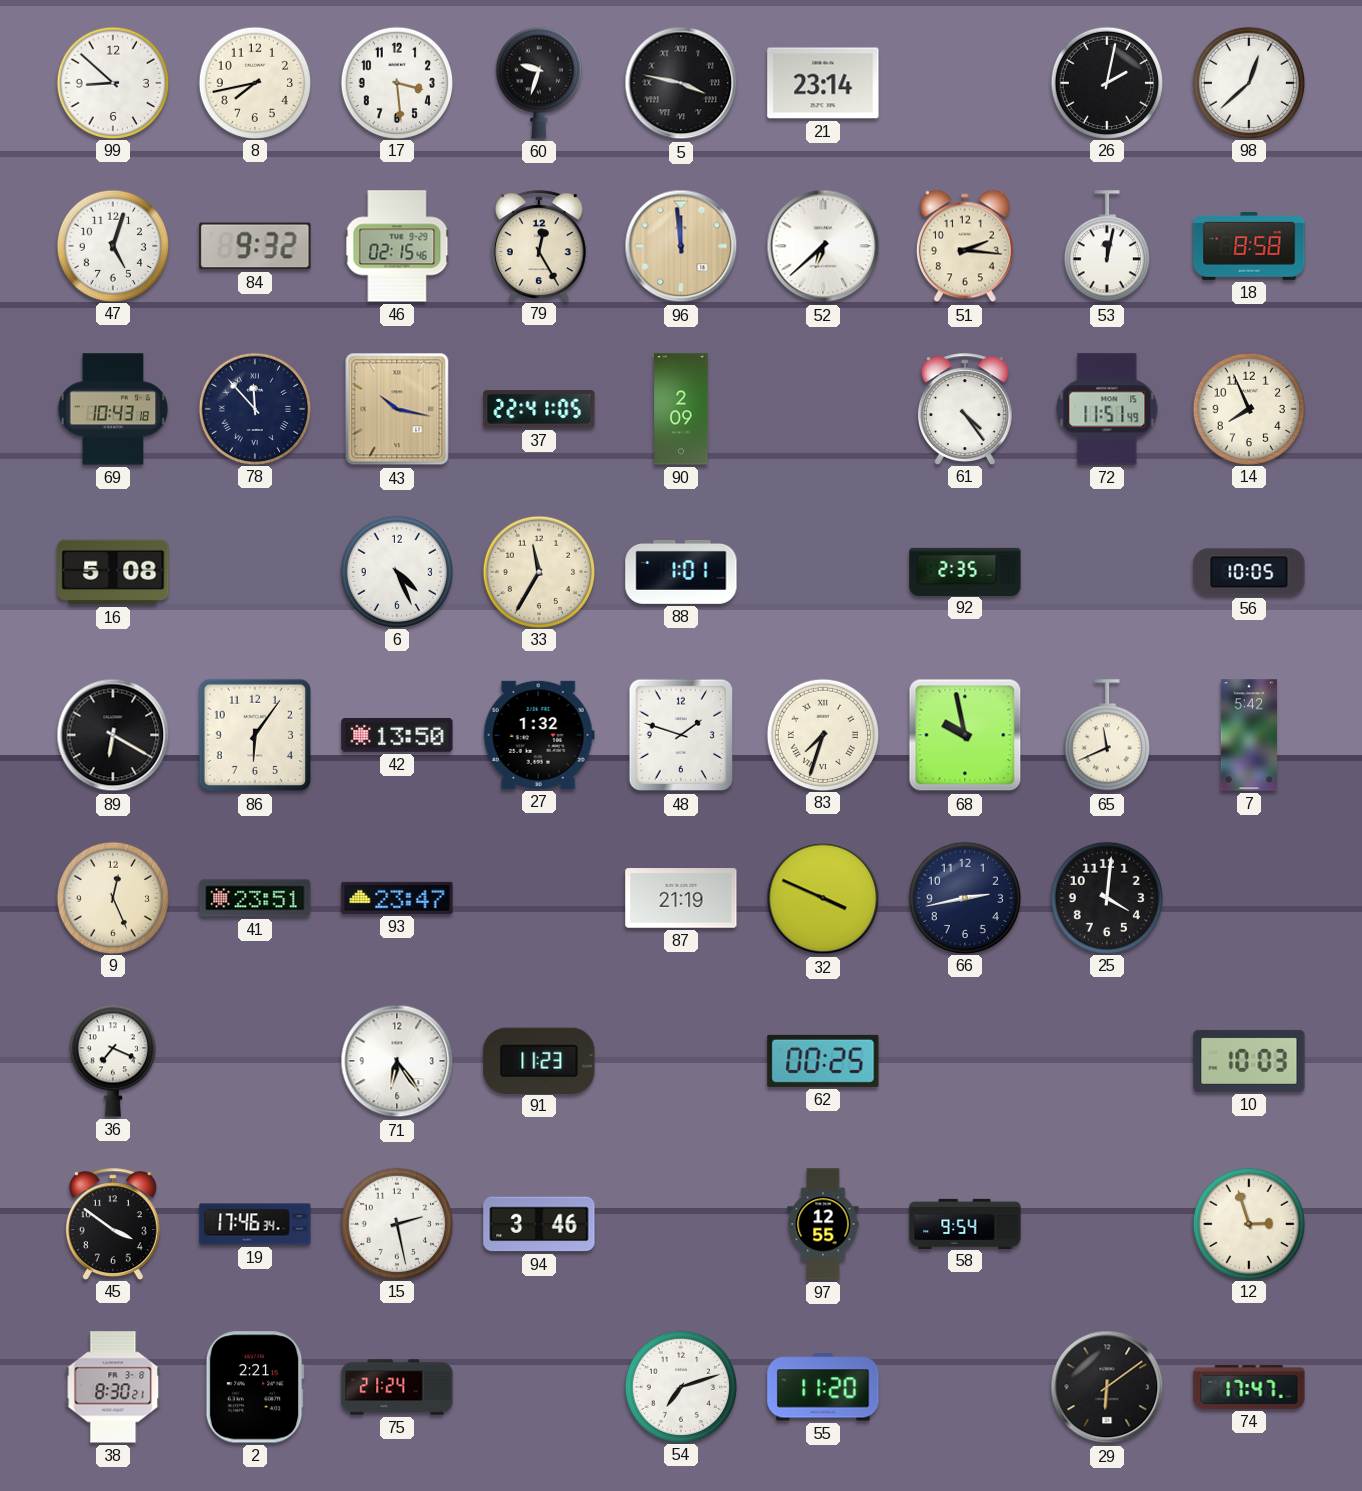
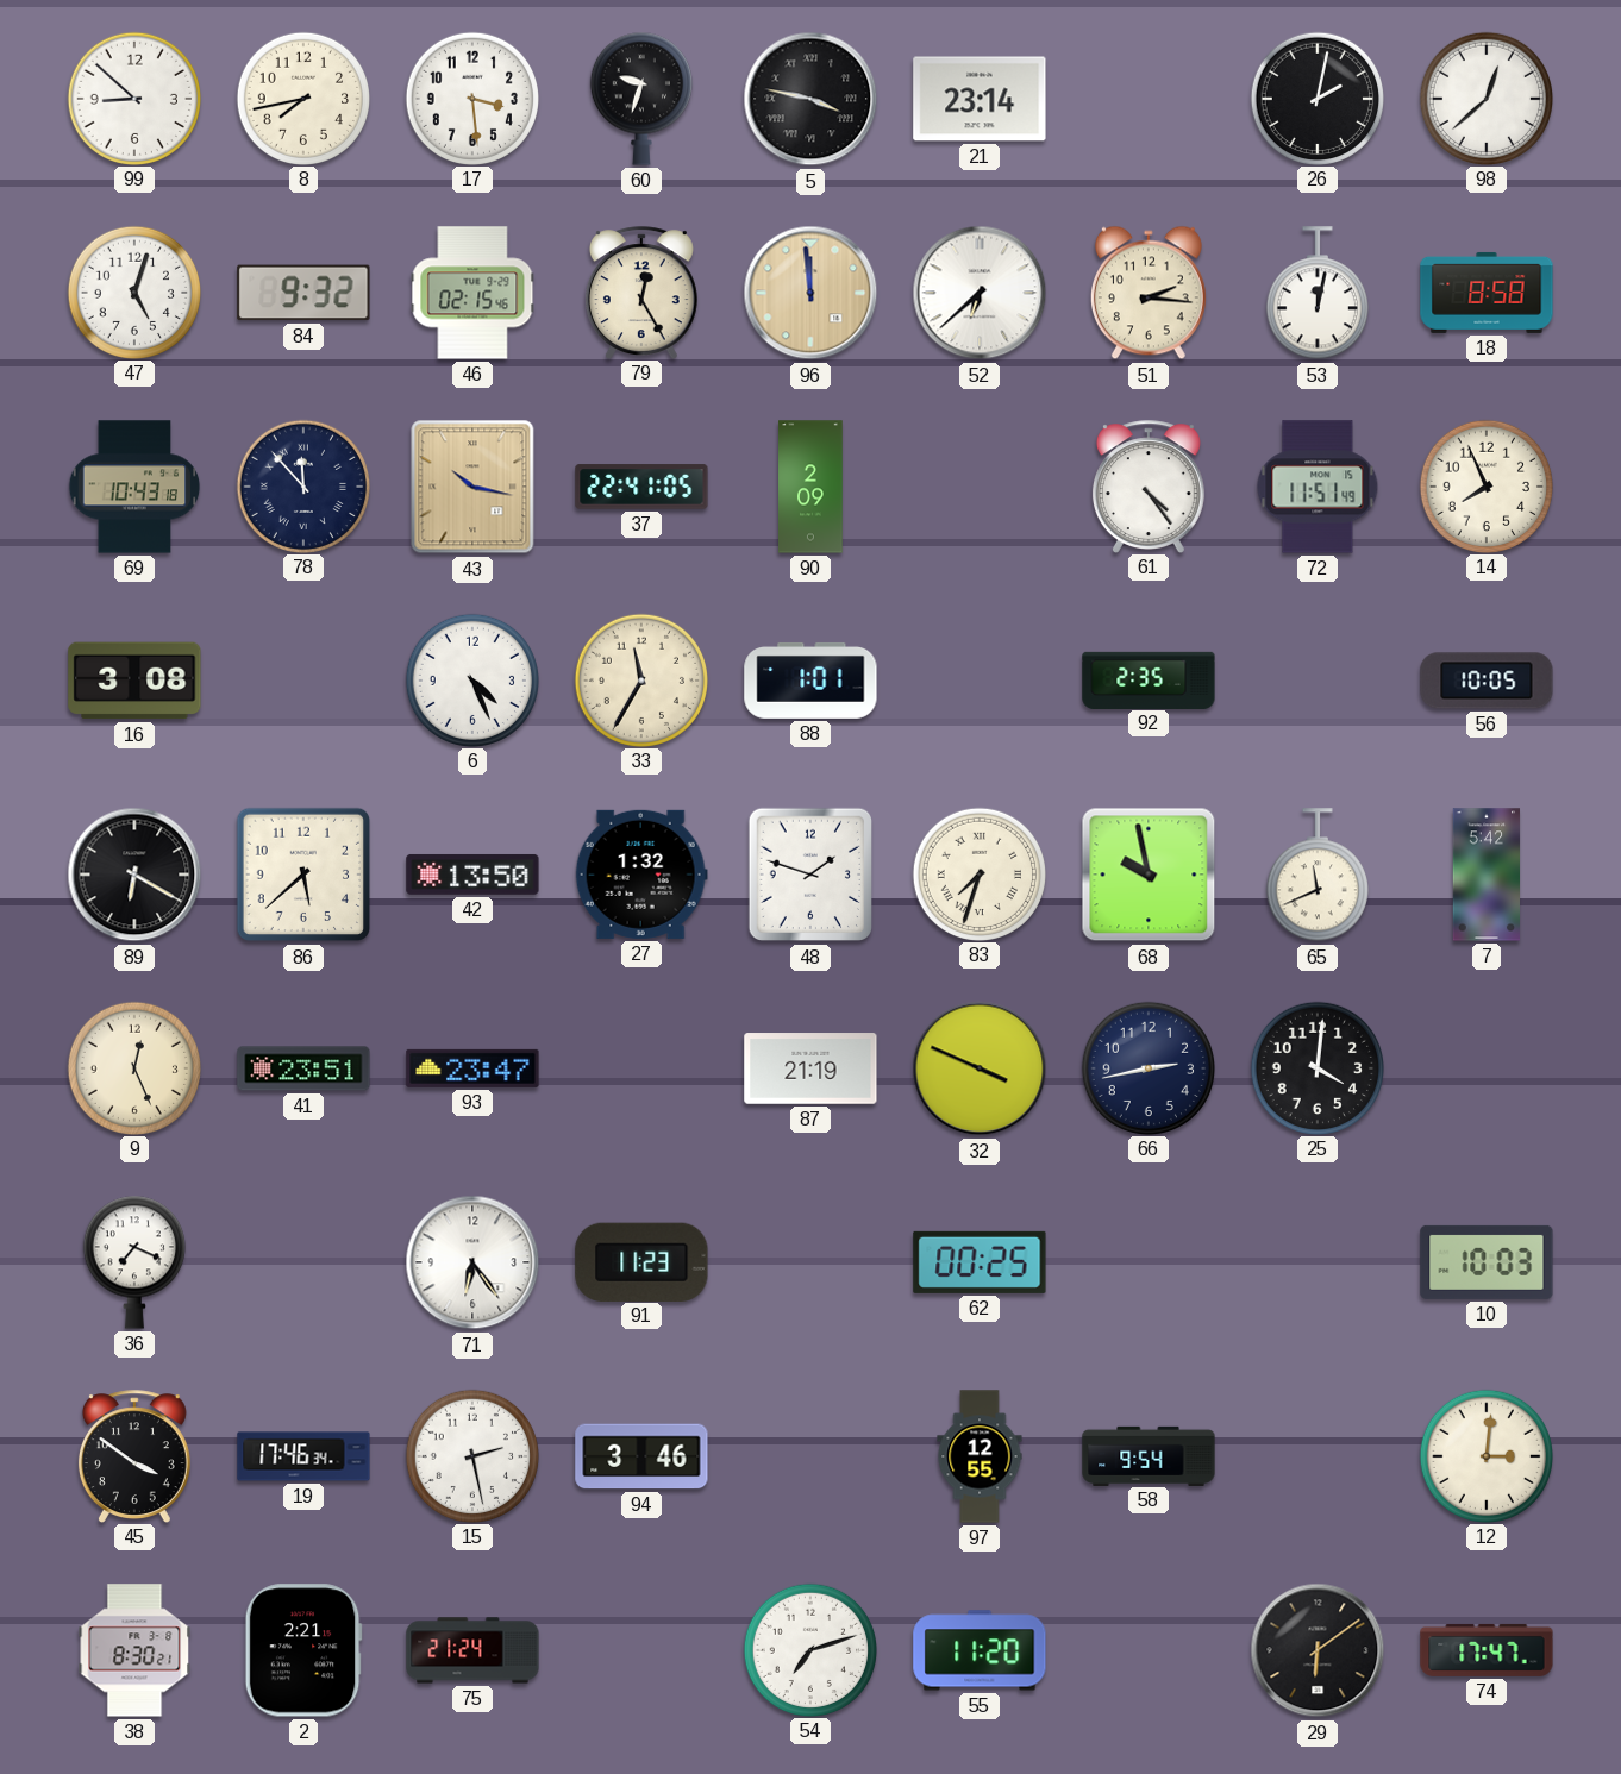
16: 5:08 -> 3:08
86: 6:06 -> 5:38
12: 2:57 -> 3:01
